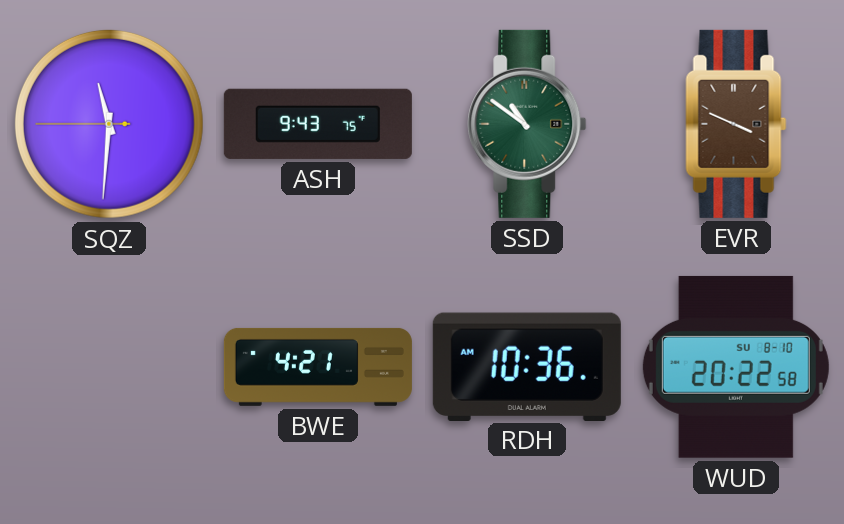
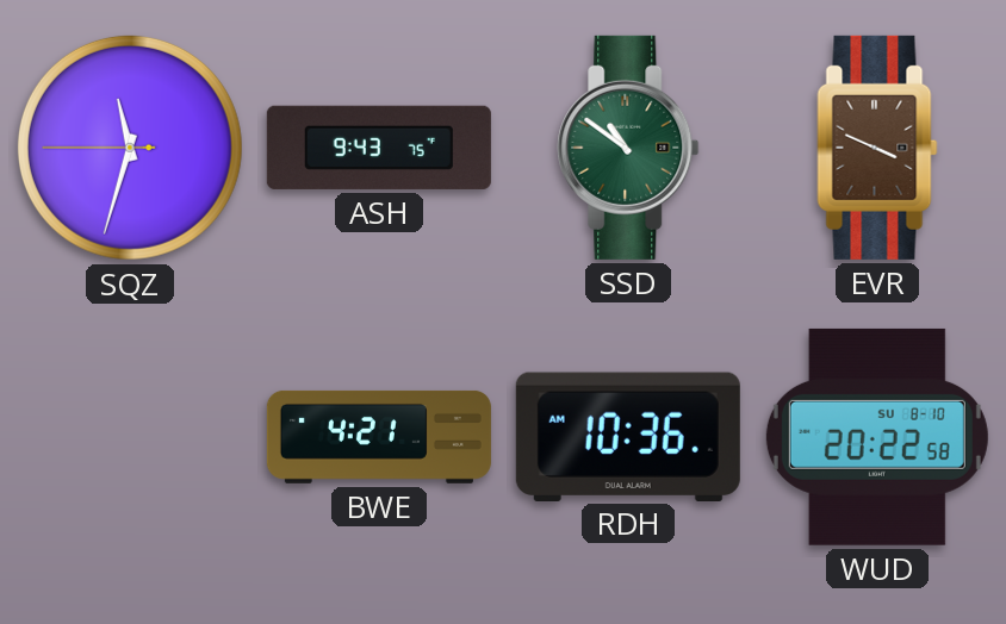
SQZ: 11:30 -> 11:32
